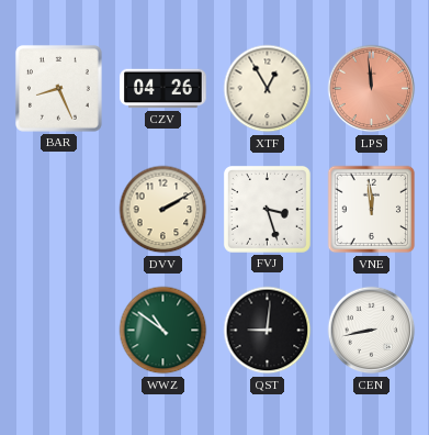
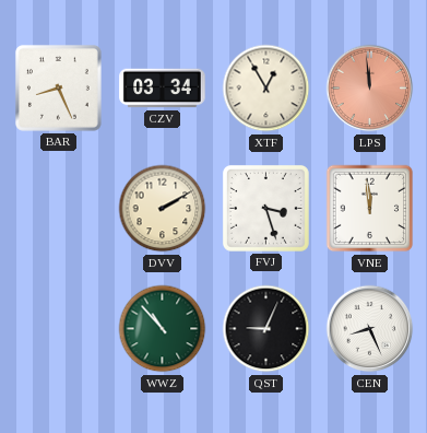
CZV: 04:26 -> 03:34
WWZ: 10:51 -> 10:53
QST: 9:01 -> 9:04
CEN: 8:43 -> 8:26
